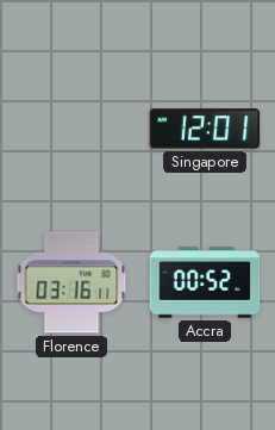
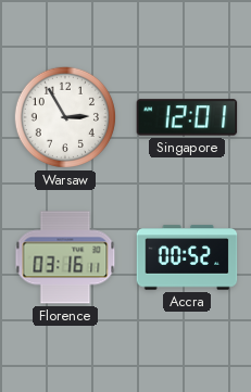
Warsaw: none -> 2:55
